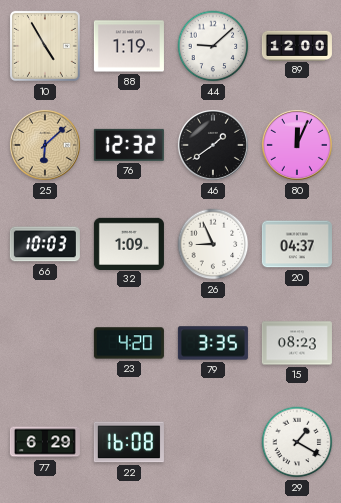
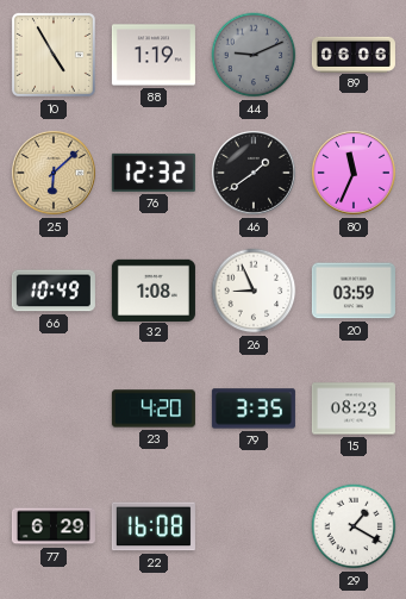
44: 9:08 -> 9:11
44 dial: white -> grey
89: 12:00 -> 06:06
80: 12:04 -> 11:34
66: 10:03 -> 10:49
32: 1:09 -> 1:08
20: 04:37 -> 03:59
